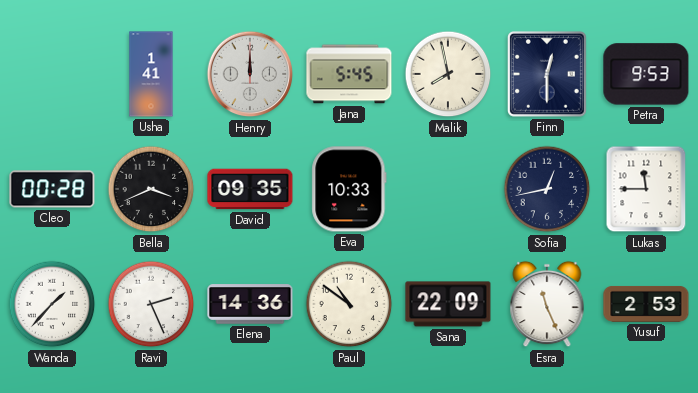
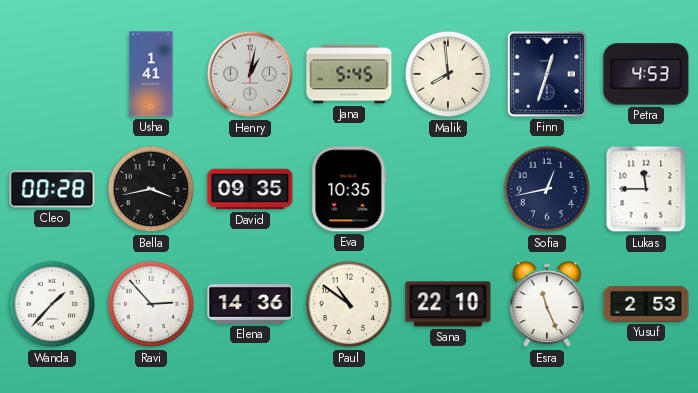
Henry: 12:00 -> 1:02
Malik: 7:58 -> 7:59
Finn: 12:30 -> 12:33
Petra: 9:53 -> 4:53
Bella: 3:41 -> 3:43
Eva: 10:33 -> 10:35
Ravi: 2:26 -> 2:53
Sana: 22:09 -> 22:10
